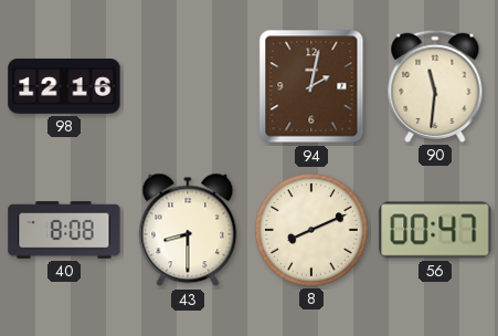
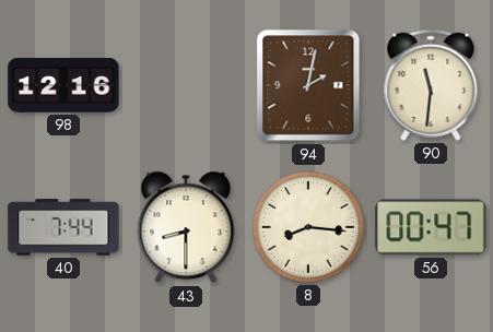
40: 8:08 -> 7:44
8: 8:11 -> 8:16
